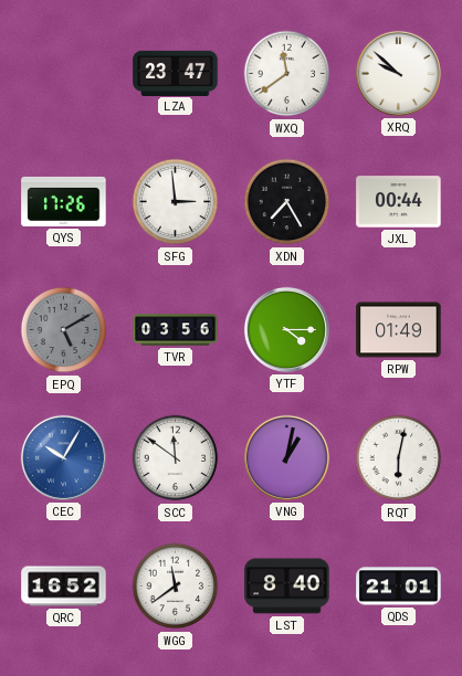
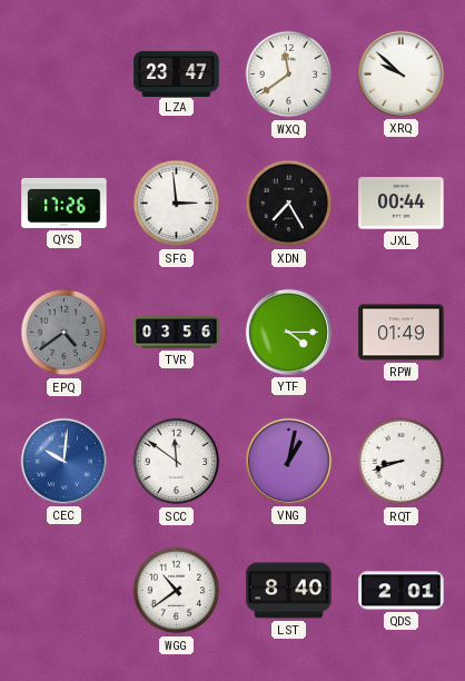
EPQ: 5:10 -> 4:39
CEC: 10:05 -> 10:01
RQT: 6:02 -> 8:42
QRC: 16:52 -> none
WGG: 11:39 -> 10:39
QDS: 21:01 -> 2:01
